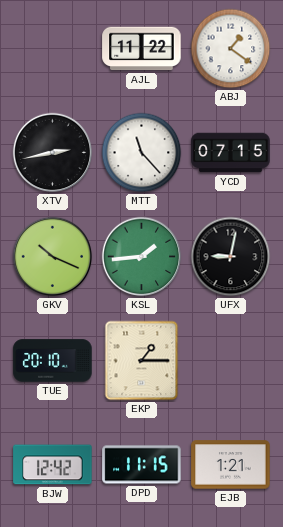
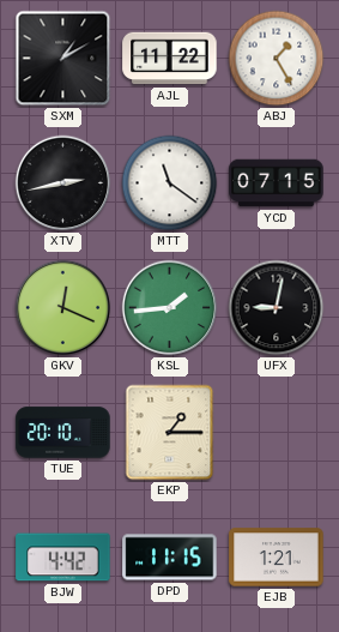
SXM: none -> 1:10
ABJ: 1:21 -> 1:25
MTT: 11:23 -> 11:21
GKV: 10:19 -> 12:19
BJW: 12:42 -> 4:42
